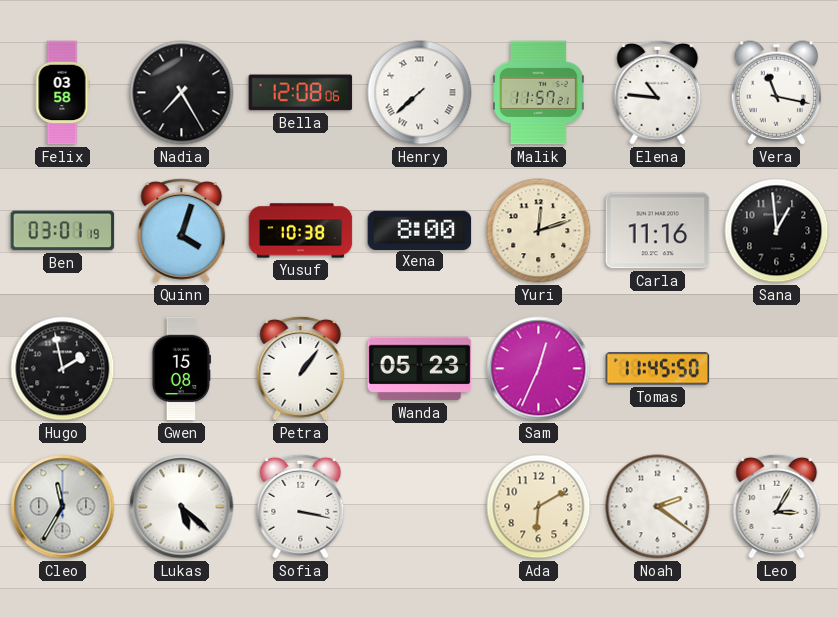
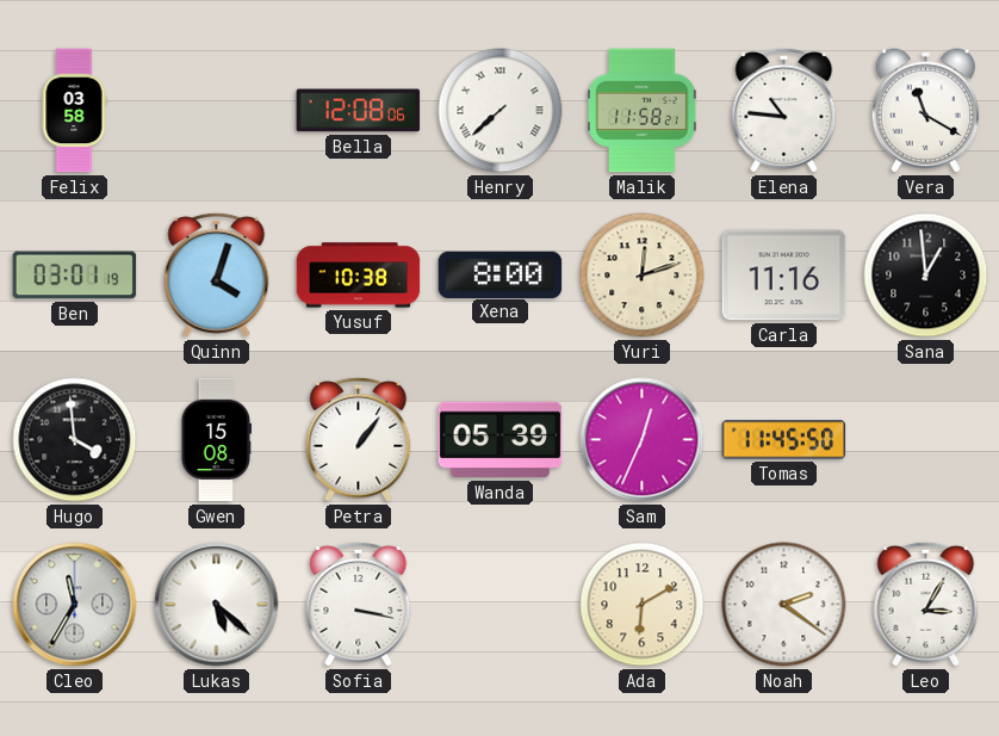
Nadia: 7:25 -> none
Malik: 11:57 -> 11:58
Vera: 11:17 -> 11:20
Hugo: 1:58 -> 3:59
Wanda: 05:23 -> 05:39
